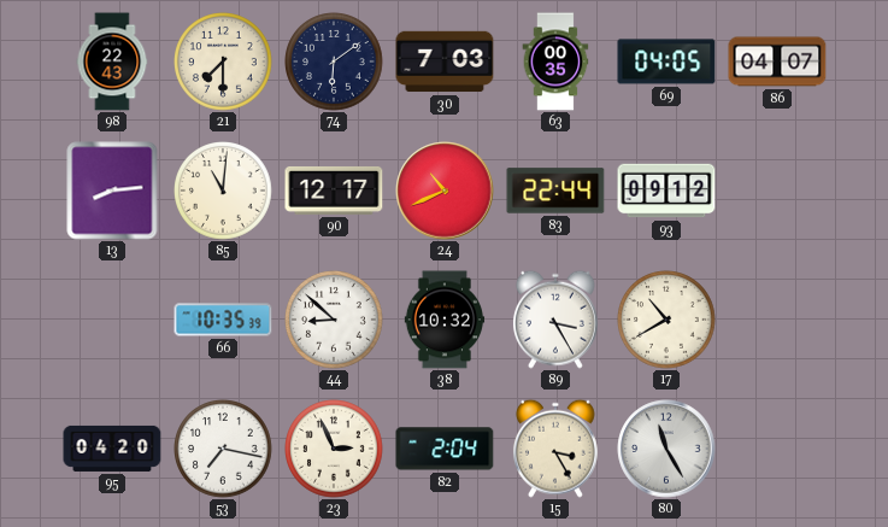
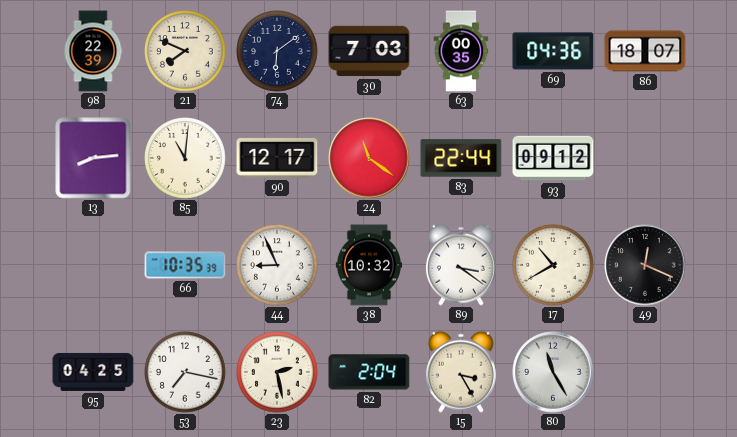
98: 22:43 -> 22:39
21: 7:30 -> 7:49
69: 04:05 -> 04:36
86: 04:07 -> 18:07
24: 10:41 -> 11:21
44: 8:52 -> 8:56
89: 3:25 -> 3:21
49: none -> 12:19
95: 04:20 -> 04:25
23: 2:56 -> 2:28
